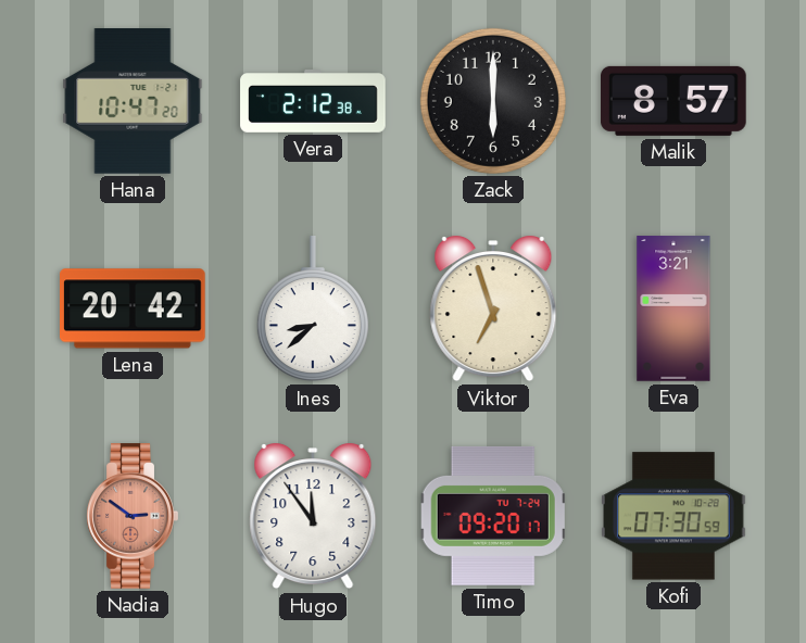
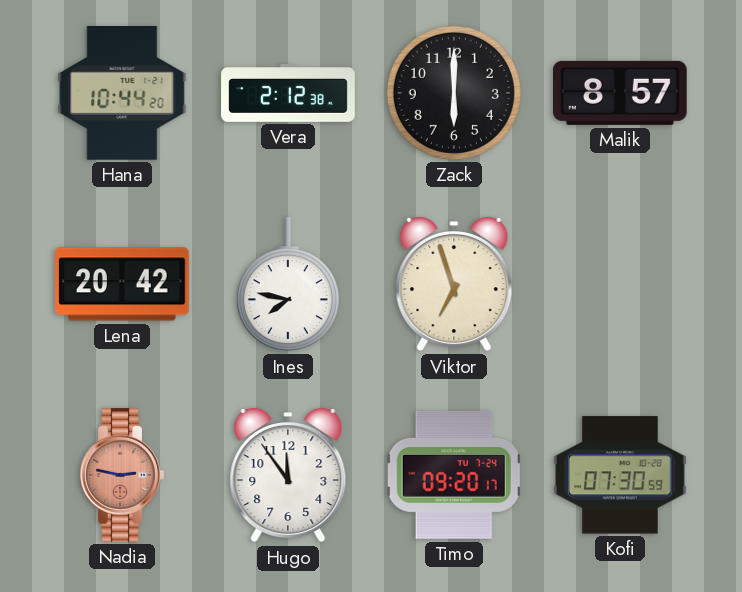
Hana: 10:47 -> 10:44
Ines: 8:38 -> 7:47
Eva: 3:21 -> none
Nadia: 2:51 -> 2:47
